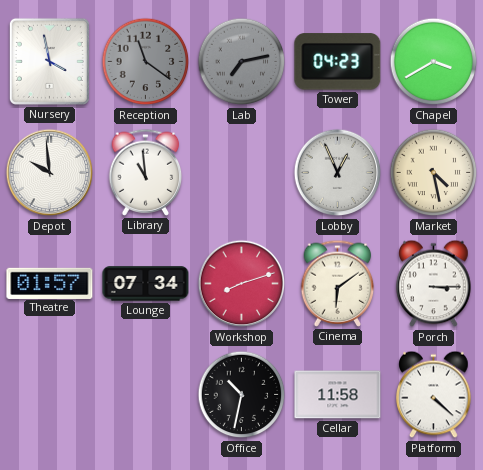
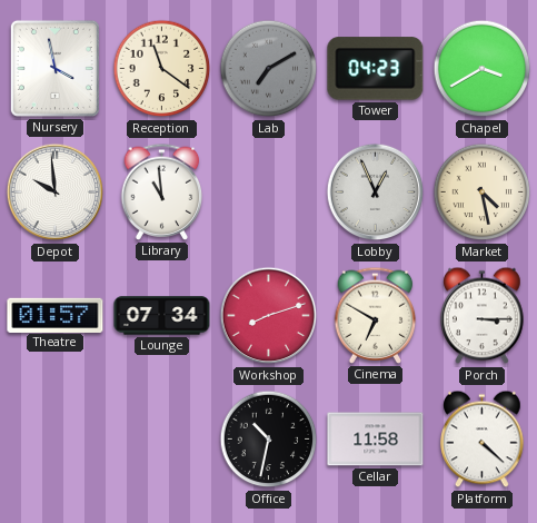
Reception dial: grey -> cream
Lab: 7:13 -> 7:10
Cinema: 6:09 -> 6:50
